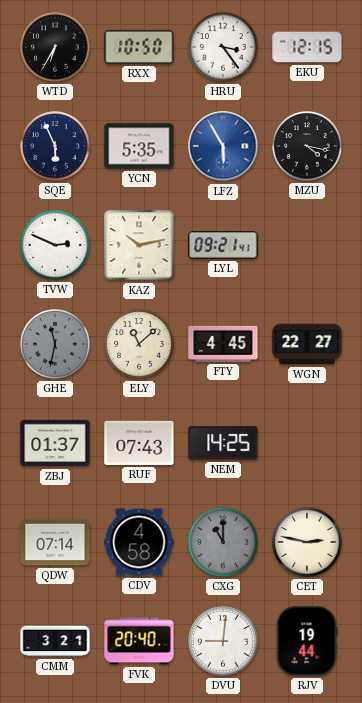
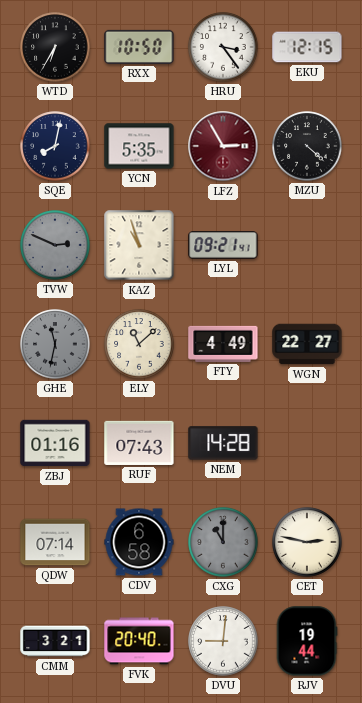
SQE: 5:56 -> 8:02
LFZ: 5:55 -> 2:55
LFZ dial: blue -> burgundy
MZU: 4:17 -> 4:22
TVW dial: white -> grey
KAZ: 10:13 -> 10:57
FTY: 4:45 -> 4:49
ZBJ: 01:37 -> 01:16
NEM: 14:25 -> 14:28
CDV: 4:58 -> 6:58
